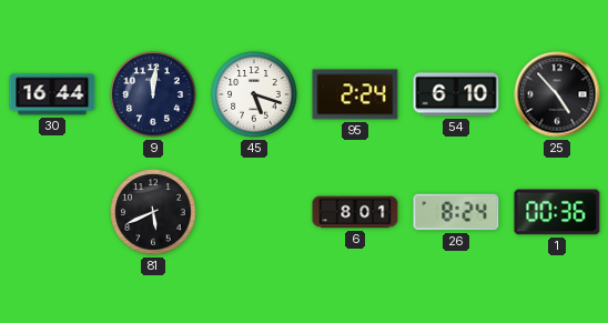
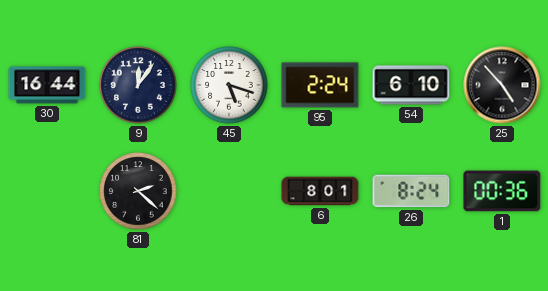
9: 12:01 -> 12:06
81: 5:41 -> 2:22
